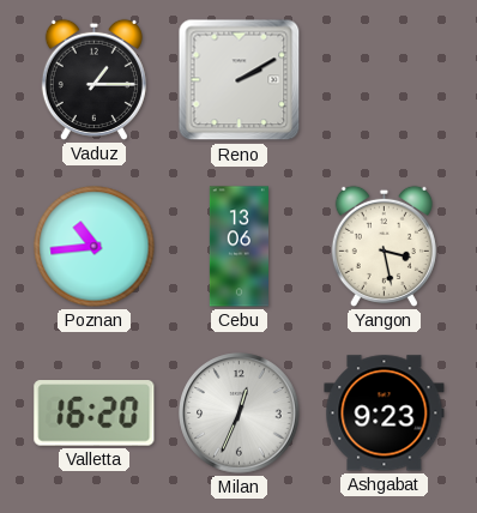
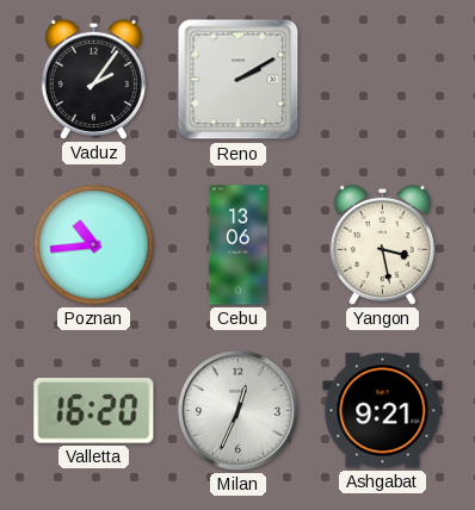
Vaduz: 1:15 -> 2:06
Ashgabat: 9:23 -> 9:21
